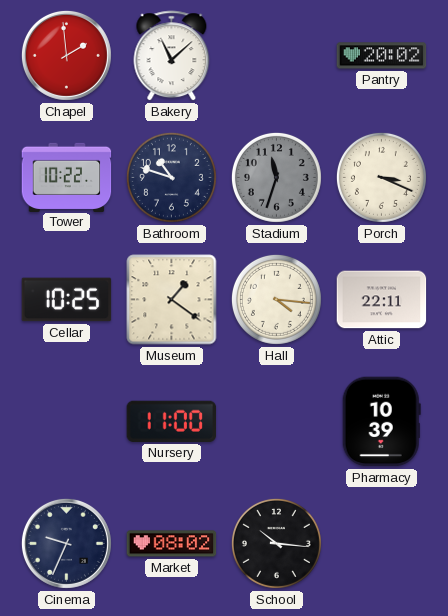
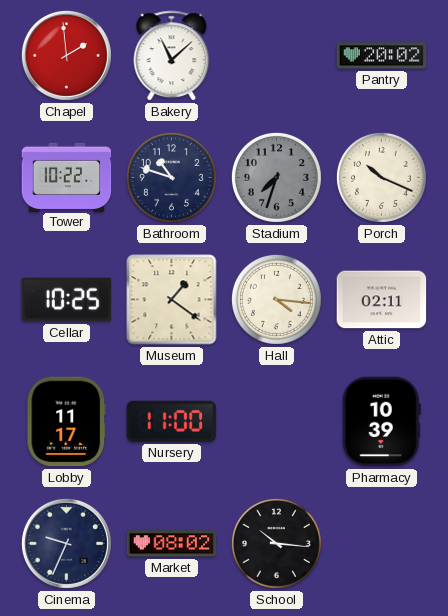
Stadium: 11:33 -> 7:33
Porch: 3:19 -> 10:19
Attic: 22:11 -> 02:11
Lobby: none -> 11:17
